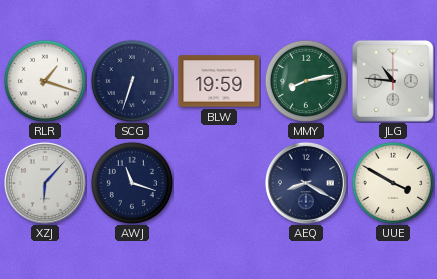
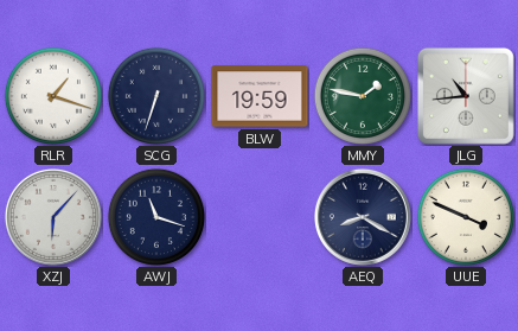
MMY: 8:13 -> 1:47
JLG: 10:46 -> 10:44
UUE: 3:50 -> 3:49
